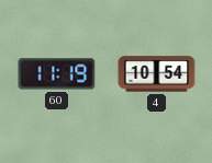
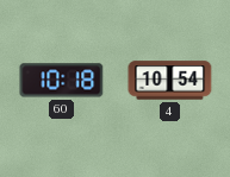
60: 11:19 -> 10:18
